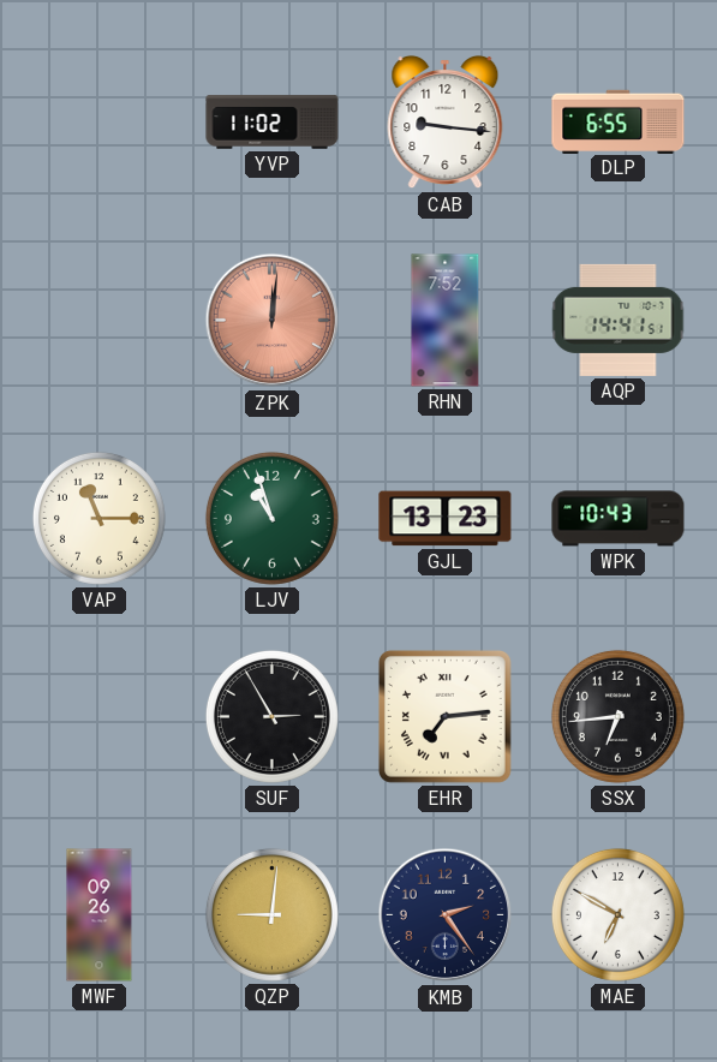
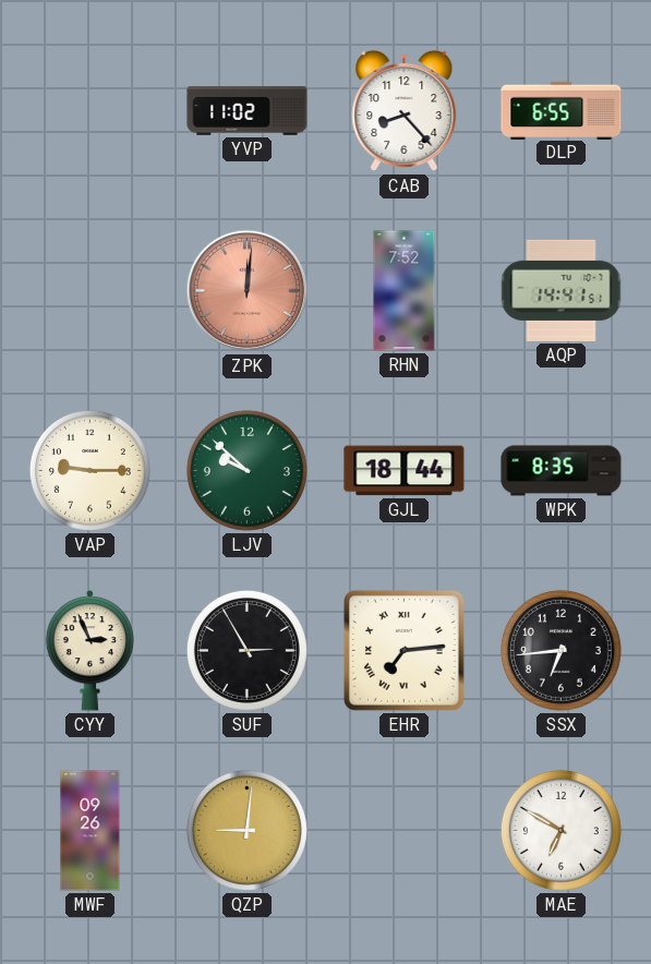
CAB: 9:16 -> 8:23
VAP: 11:15 -> 9:15
LJV: 10:57 -> 9:52
GJL: 13:23 -> 18:44
WPK: 10:43 -> 8:35
CYY: none -> 2:56
KMB: 2:24 -> none
